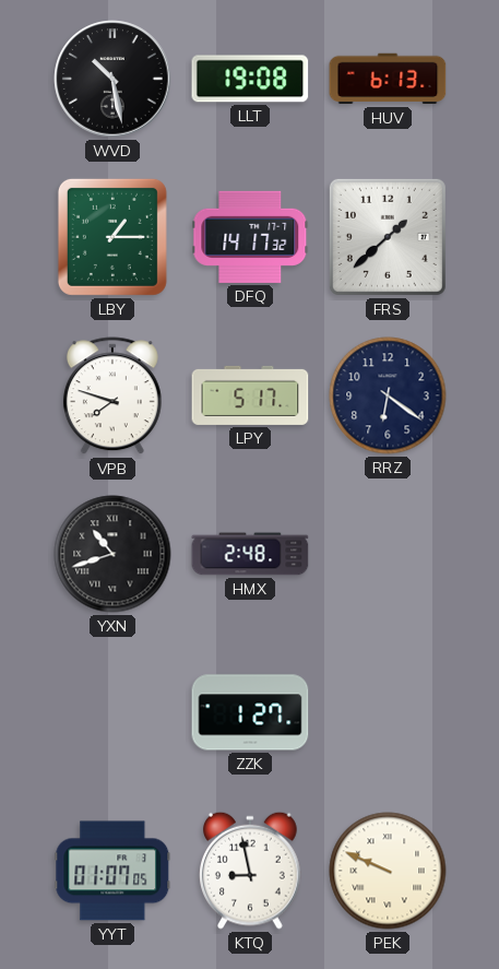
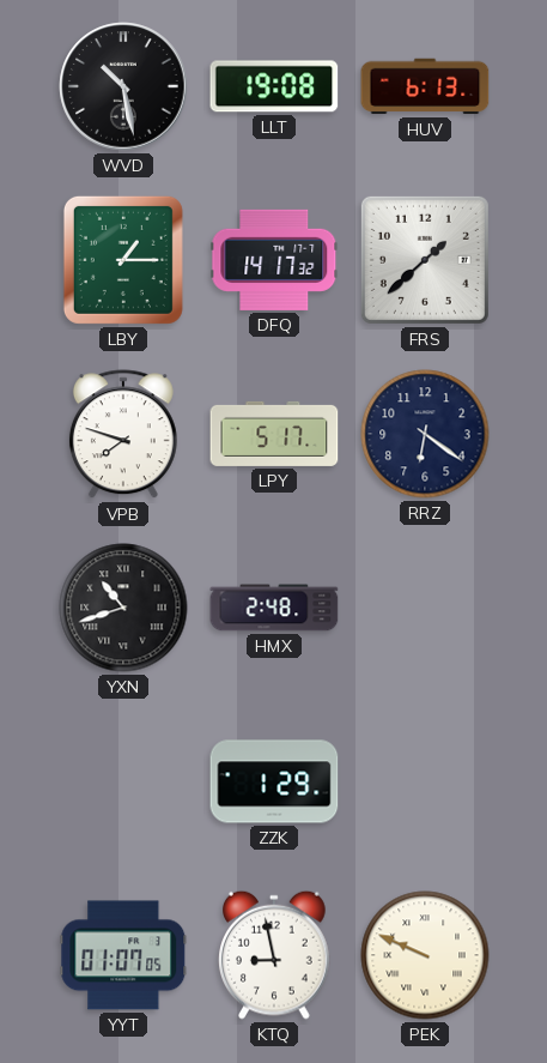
ZZK: 1:27 -> 1:29
